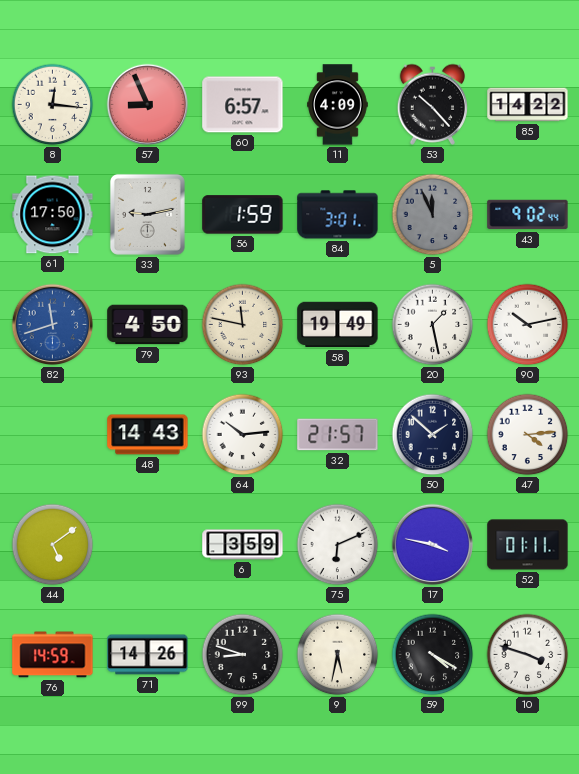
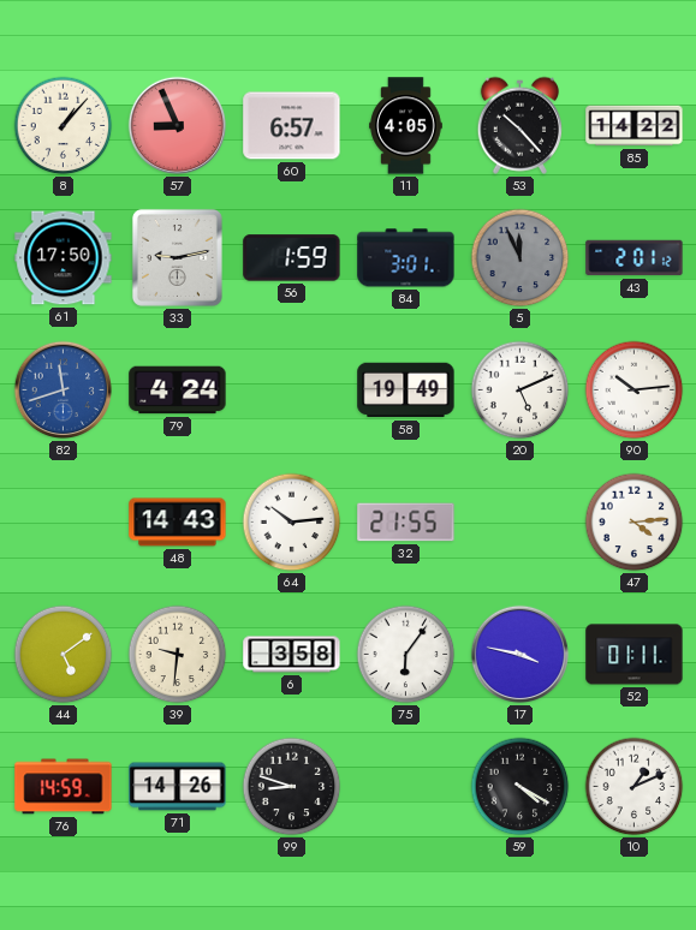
8: 12:16 -> 1:07
11: 4:09 -> 4:05
43: 9:02 -> 2:01
79: 4:50 -> 4:24
93: 11:47 -> none
20: 1:28 -> 5:11
90: 10:13 -> 10:14
32: 21:57 -> 21:55
50: 1:52 -> none
39: none -> 9:31
6: 3:59 -> 3:58
75: 6:11 -> 6:06
9: 5:32 -> none
10: 3:48 -> 1:11
